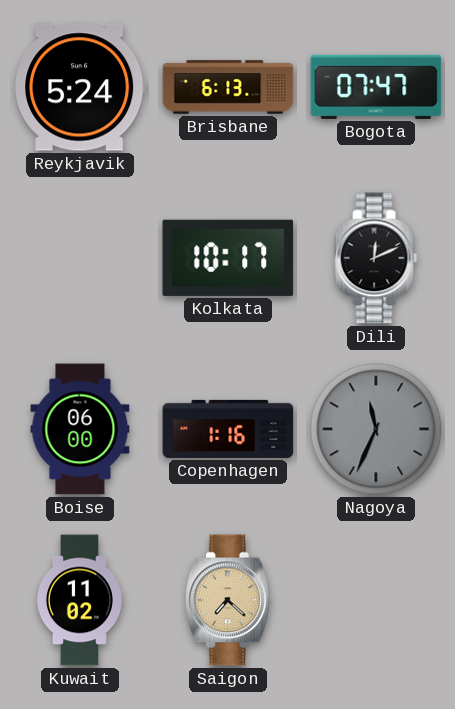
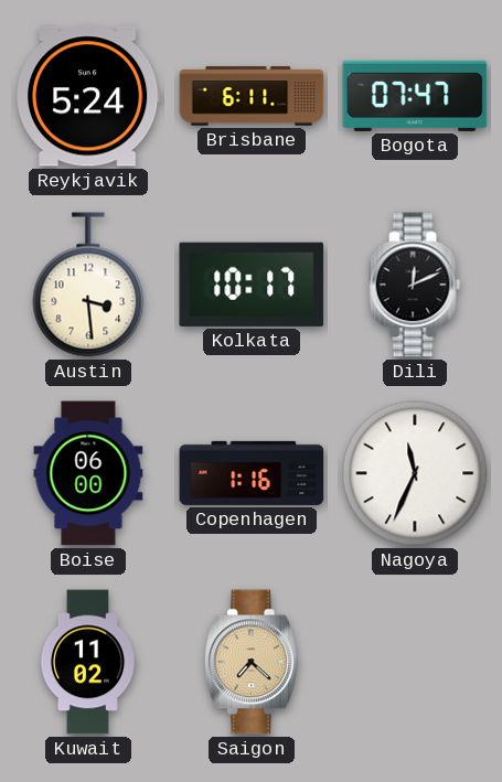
Brisbane: 6:13 -> 6:11
Austin: none -> 3:29
Nagoya dial: grey -> white
